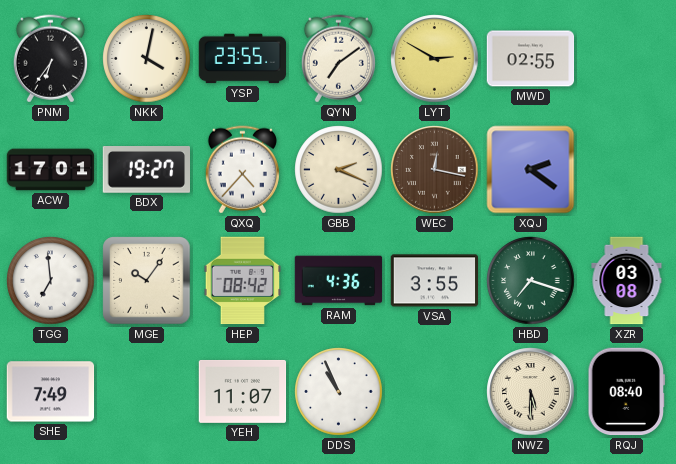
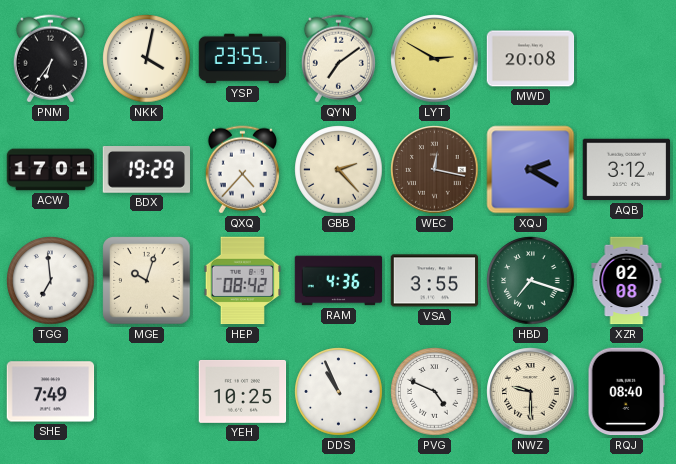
MWD: 02:55 -> 20:08
BDX: 19:27 -> 19:29
GBB: 2:19 -> 2:23
XQJ: 2:21 -> 2:20
AQB: none -> 3:12
MGE: 10:06 -> 10:03
XZR: 03:08 -> 02:08
YEH: 11:07 -> 10:25
PVG: none -> 4:49
NWZ: 5:30 -> 9:30
